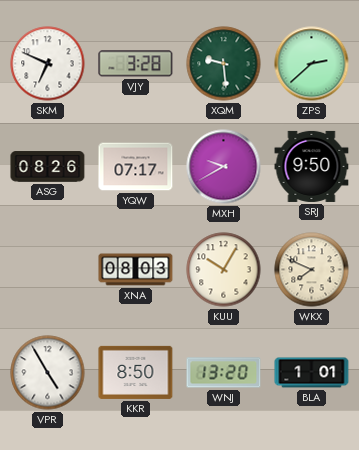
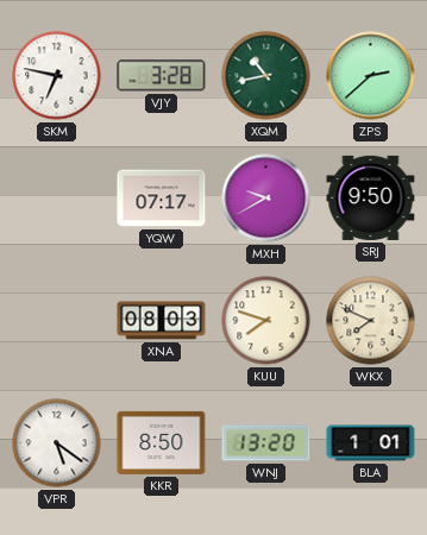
SKM: 6:49 -> 6:47
XQM: 9:29 -> 10:43
ASG: 08:26 -> none
KUU: 10:05 -> 7:48
VPR: 4:55 -> 5:21
